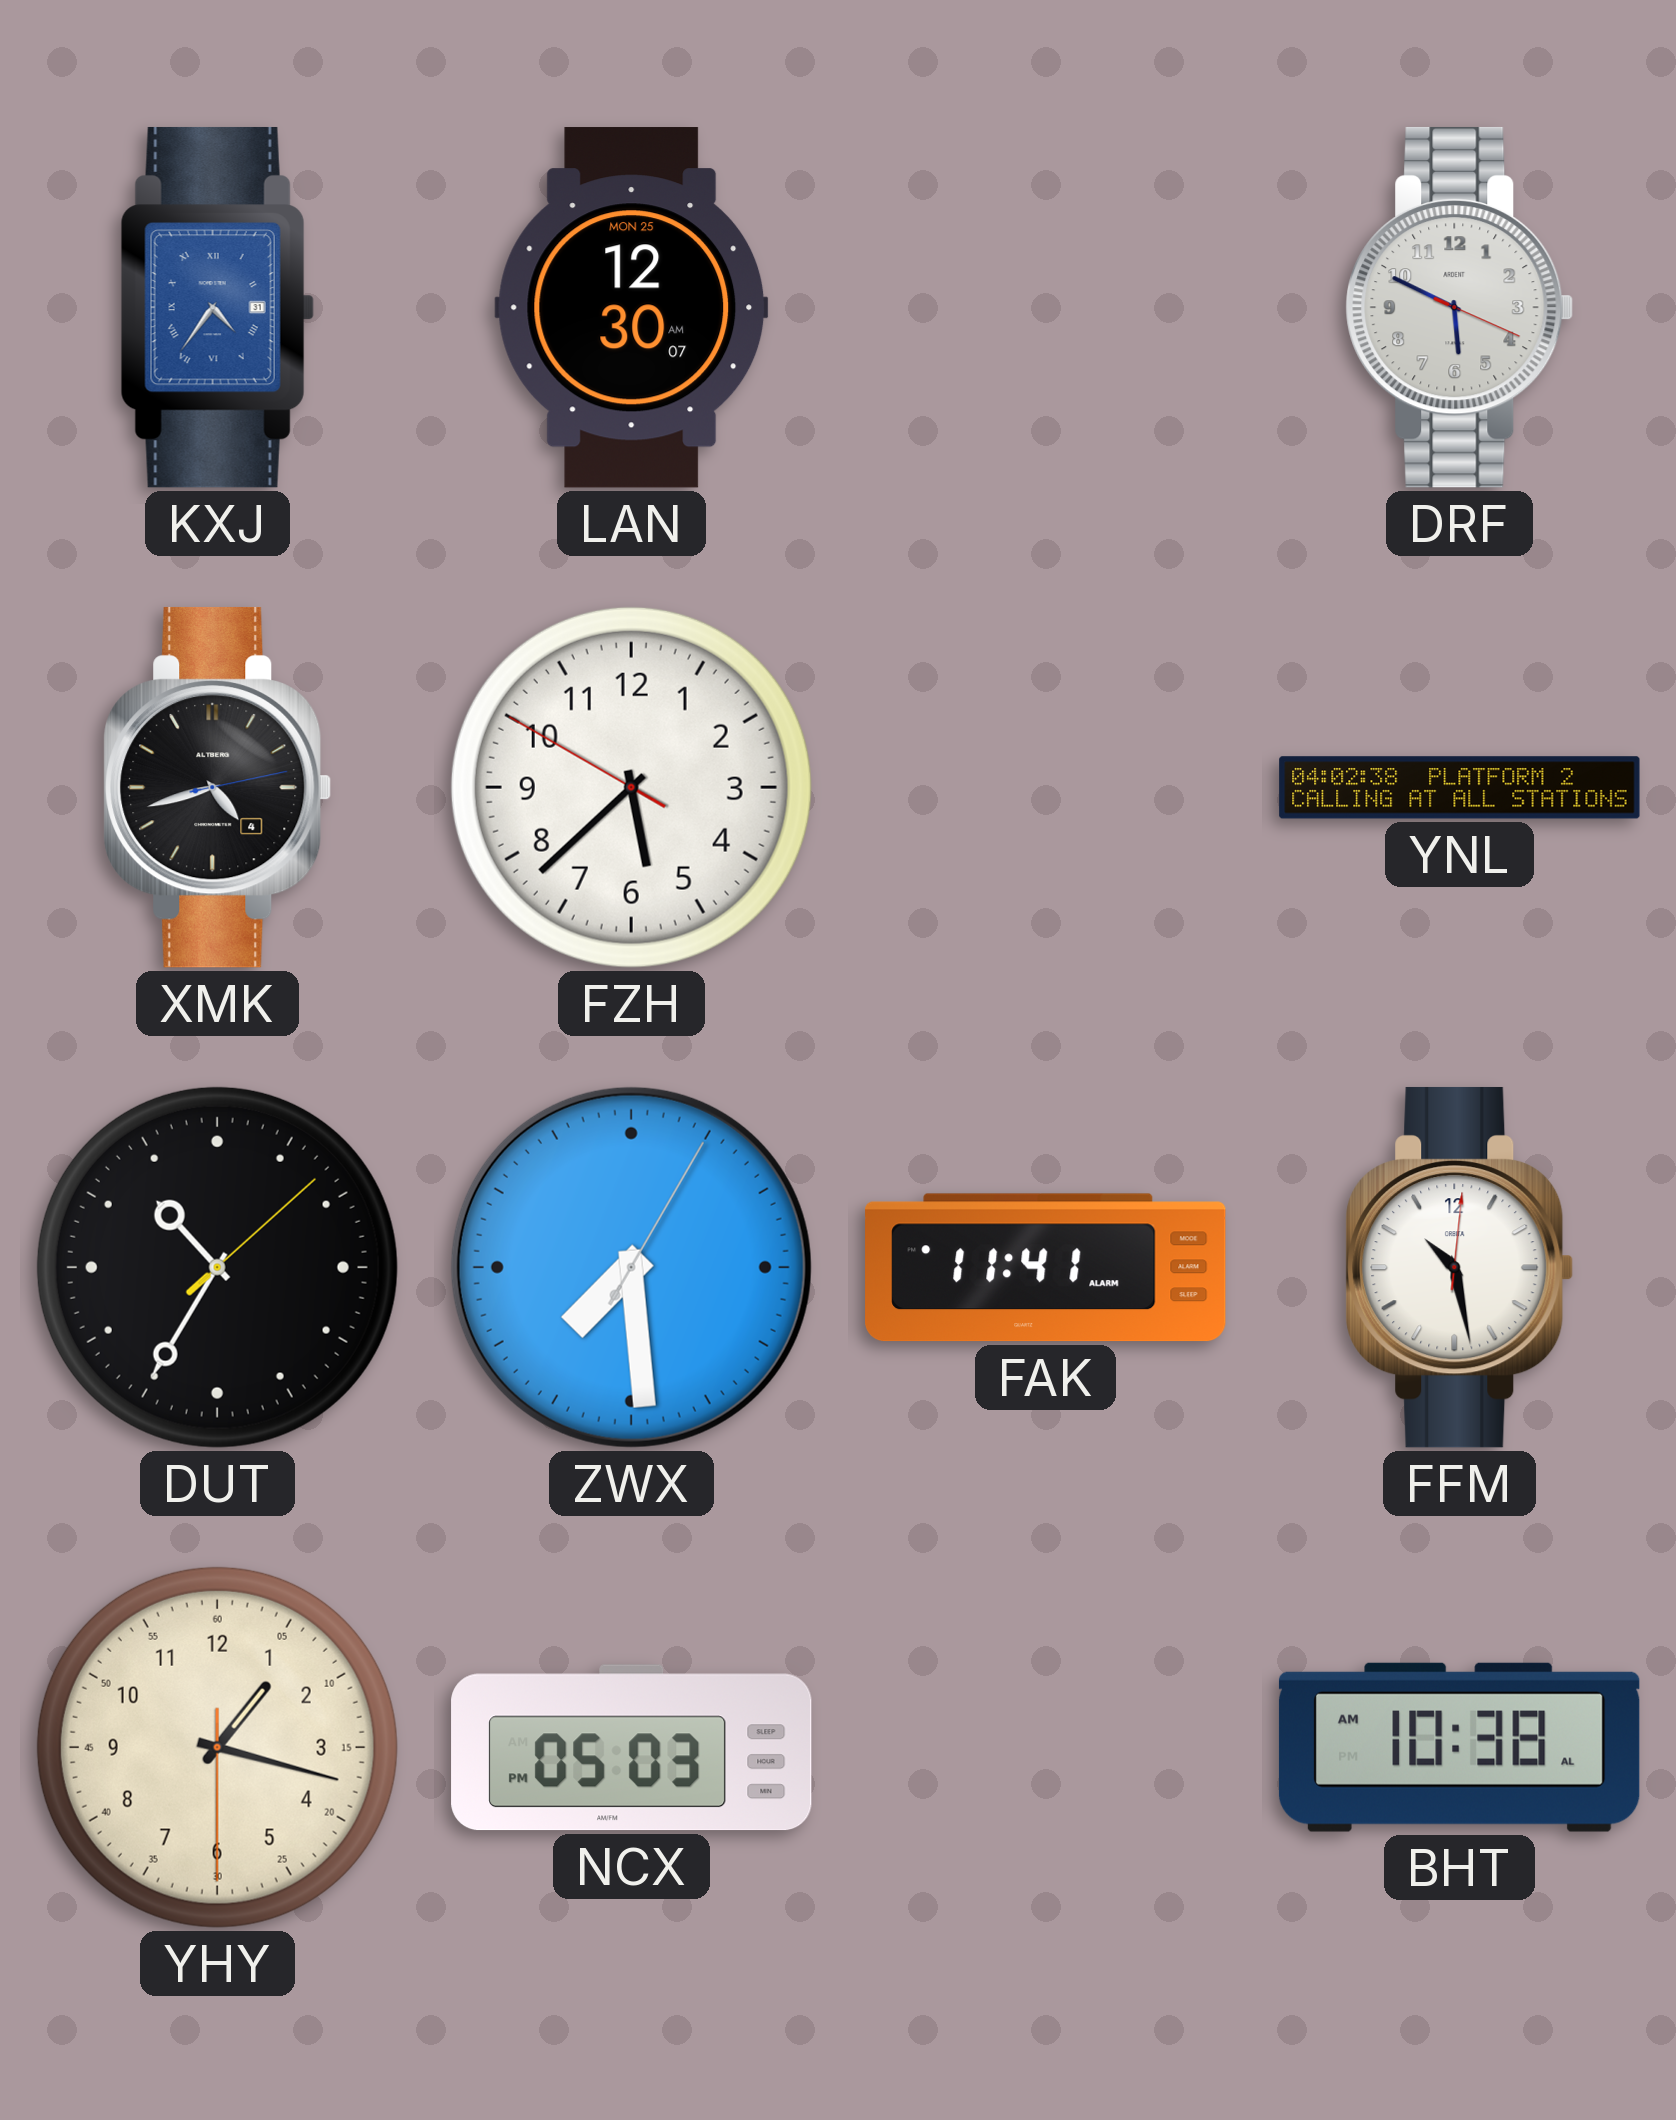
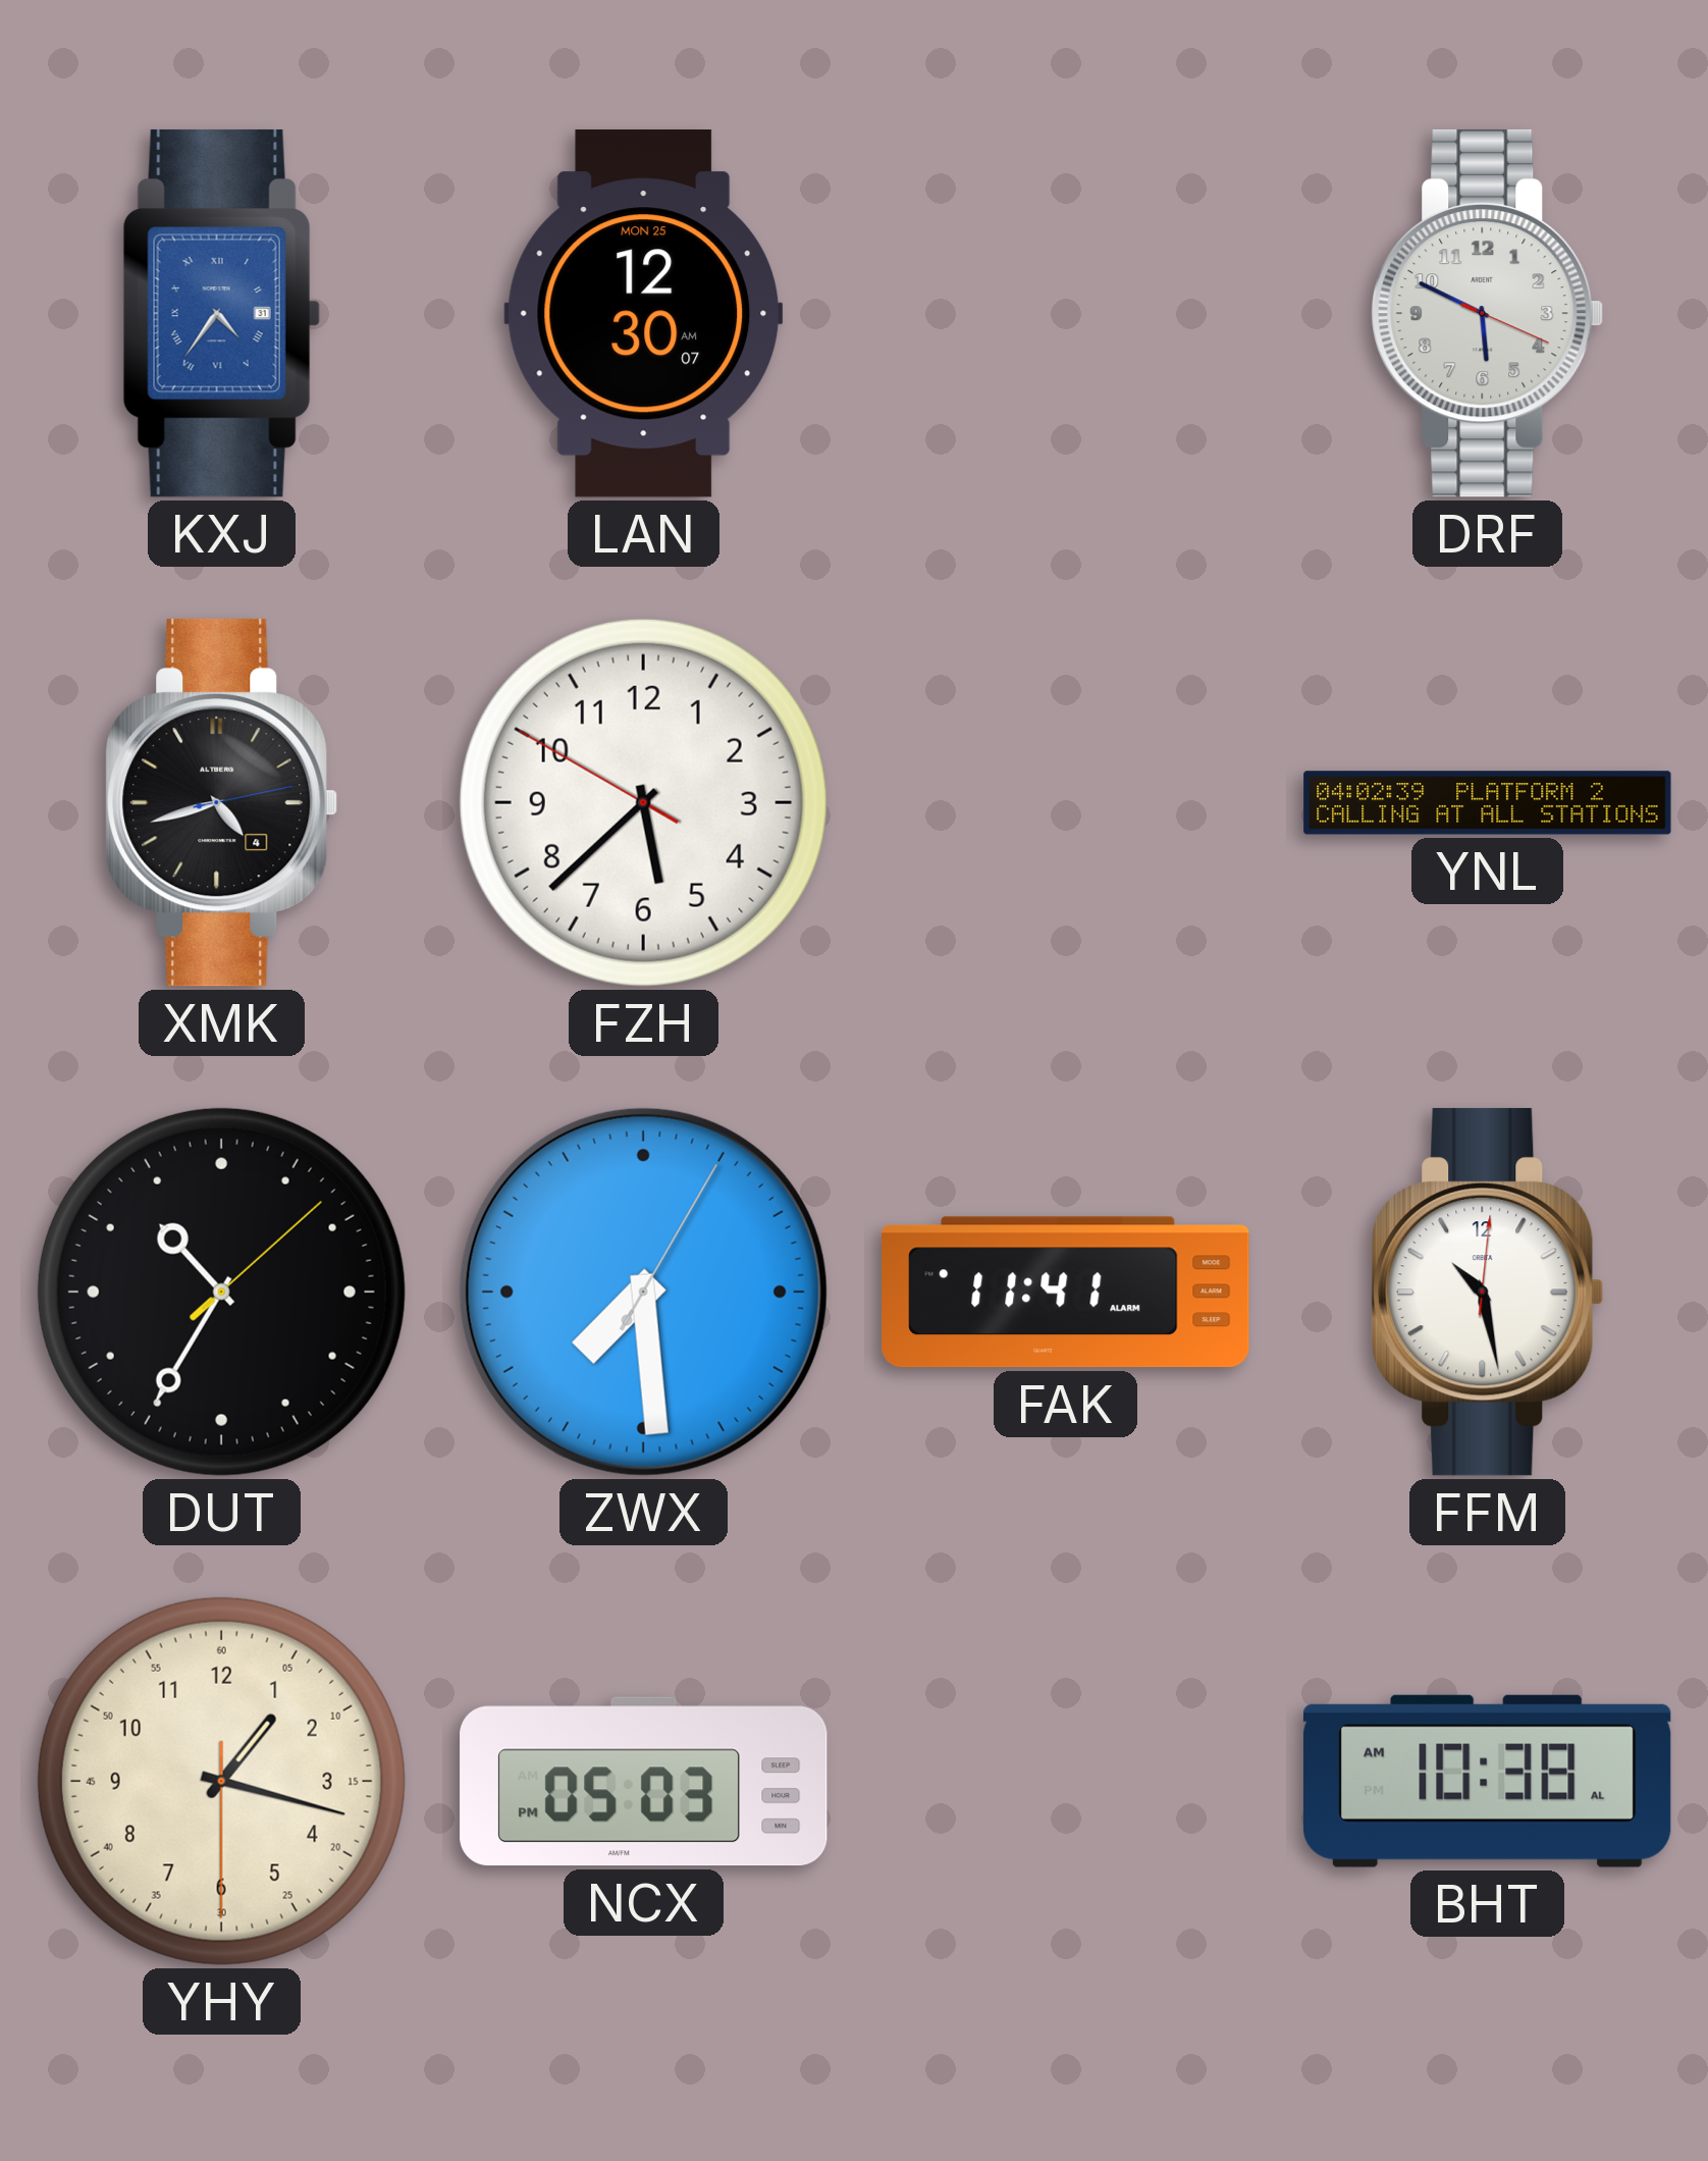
YNL: 04:02:38 -> 04:02:39
